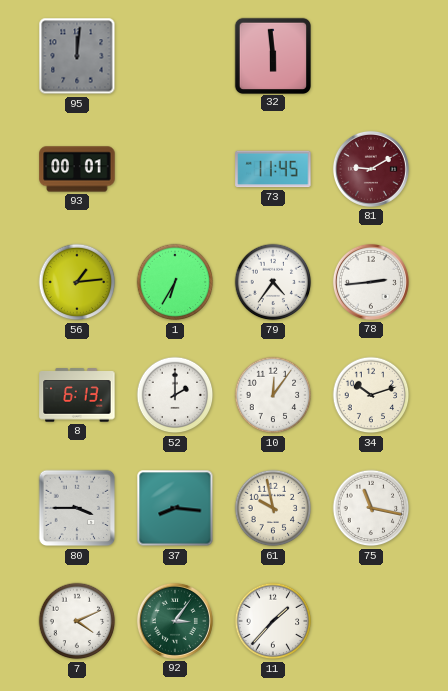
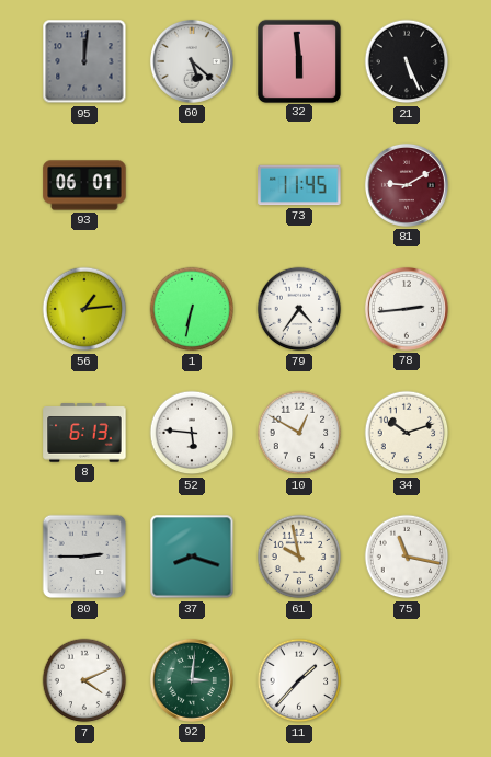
60: none -> 5:22
21: none -> 5:26
93: 00:01 -> 06:01
1: 6:35 -> 6:32
52: 2:00 -> 5:46
10: 12:06 -> 12:50
80: 3:45 -> 2:45
37: 8:16 -> 8:18
92: 3:06 -> 3:01
